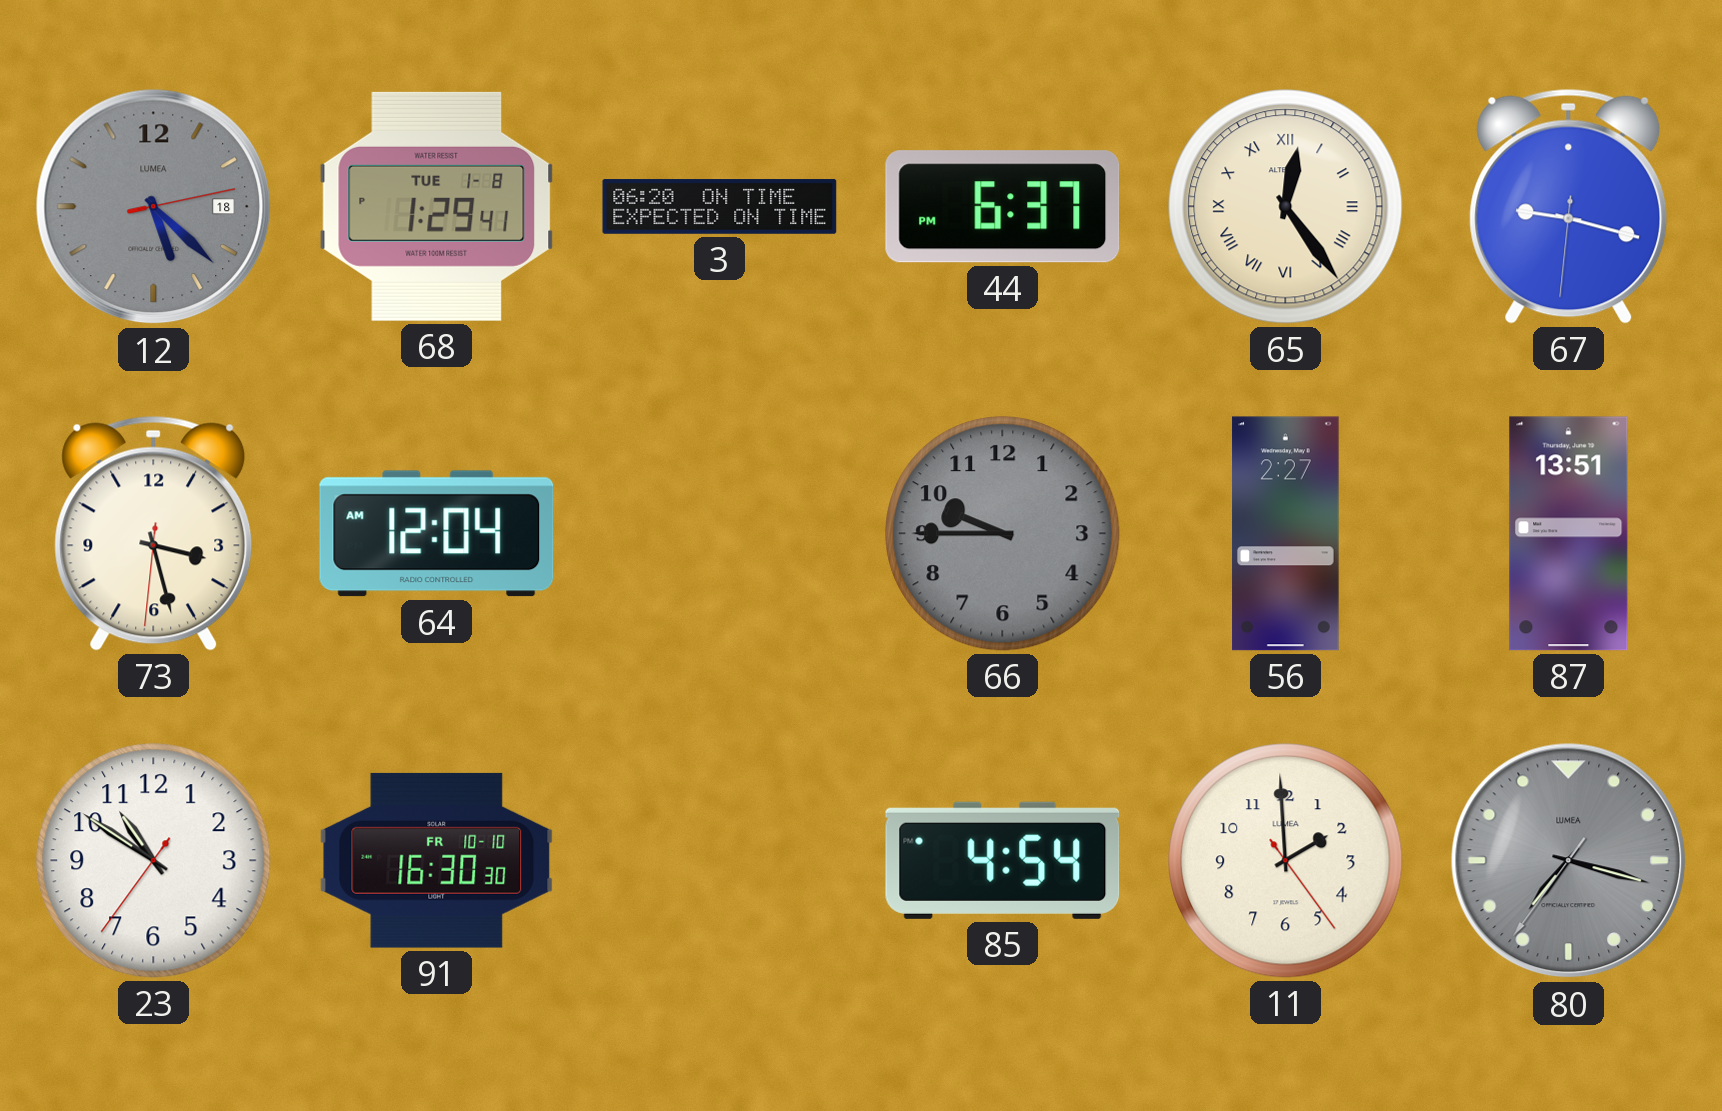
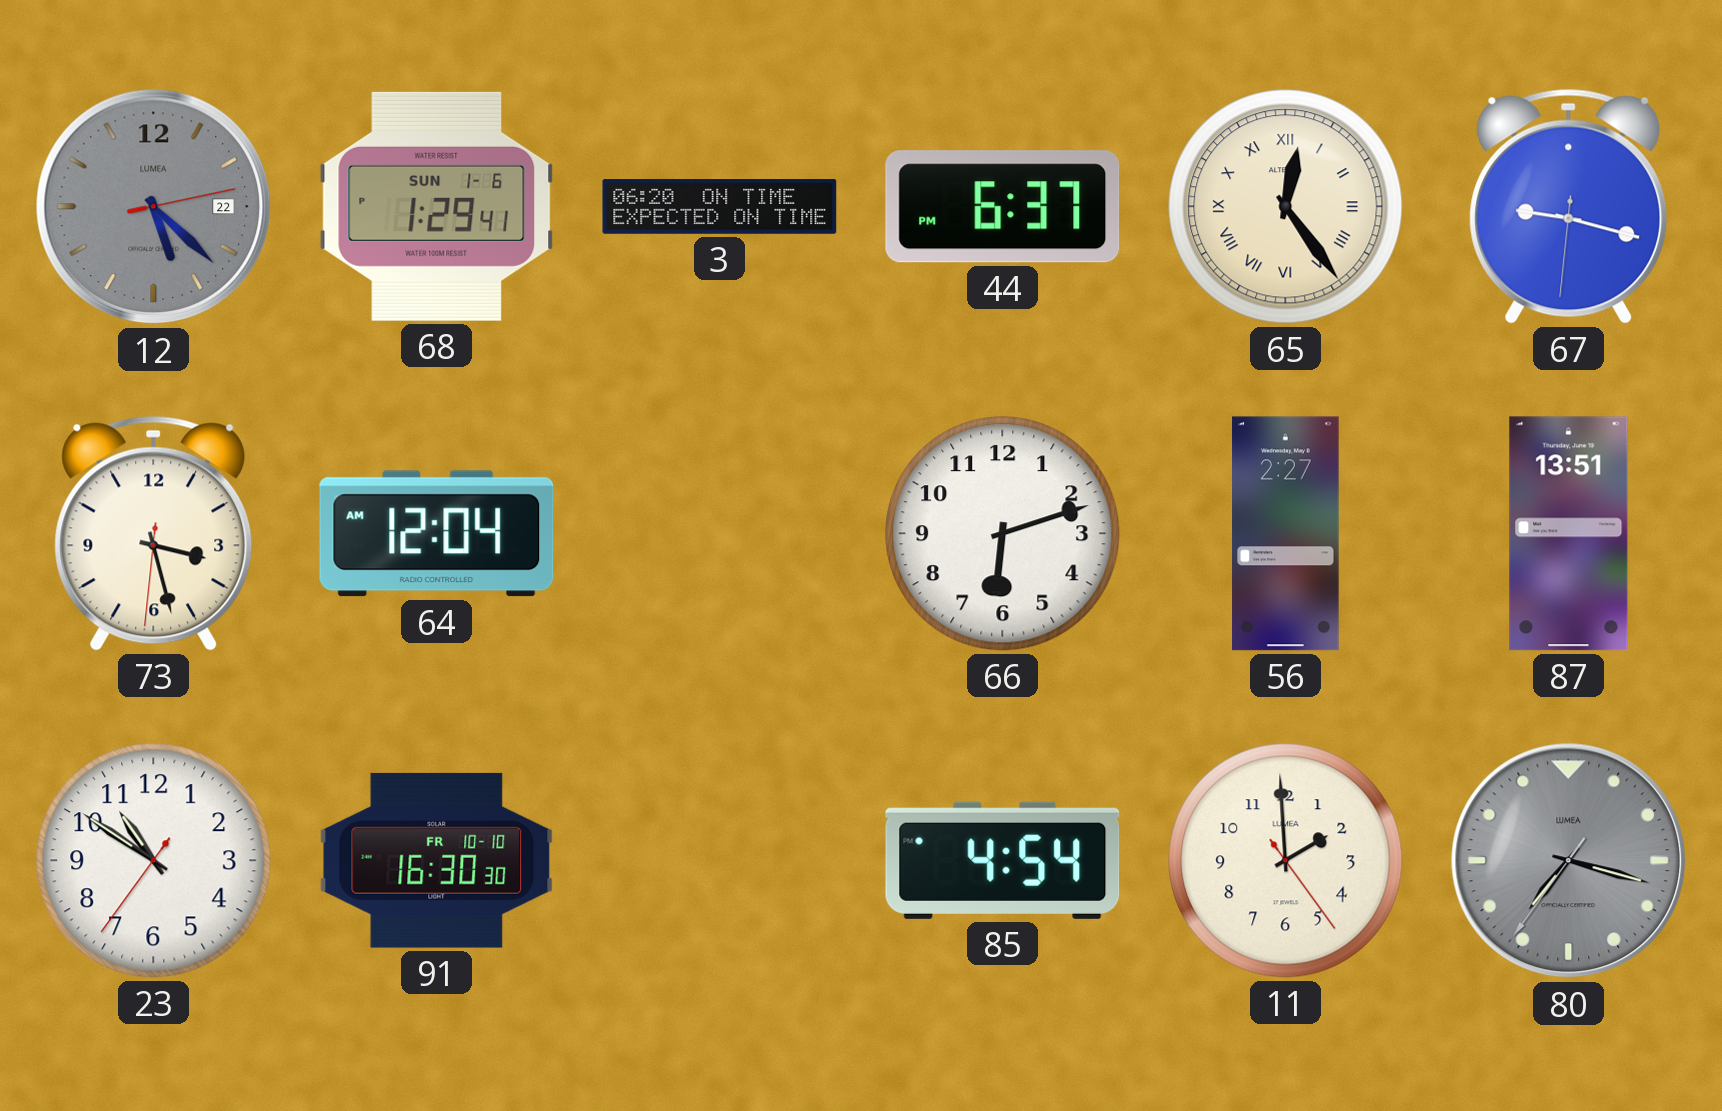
12 date: 18 -> 22
68 date: TUE 1-8 -> SUN 1-6
66: 9:45 -> 6:12
66 dial: grey -> white
